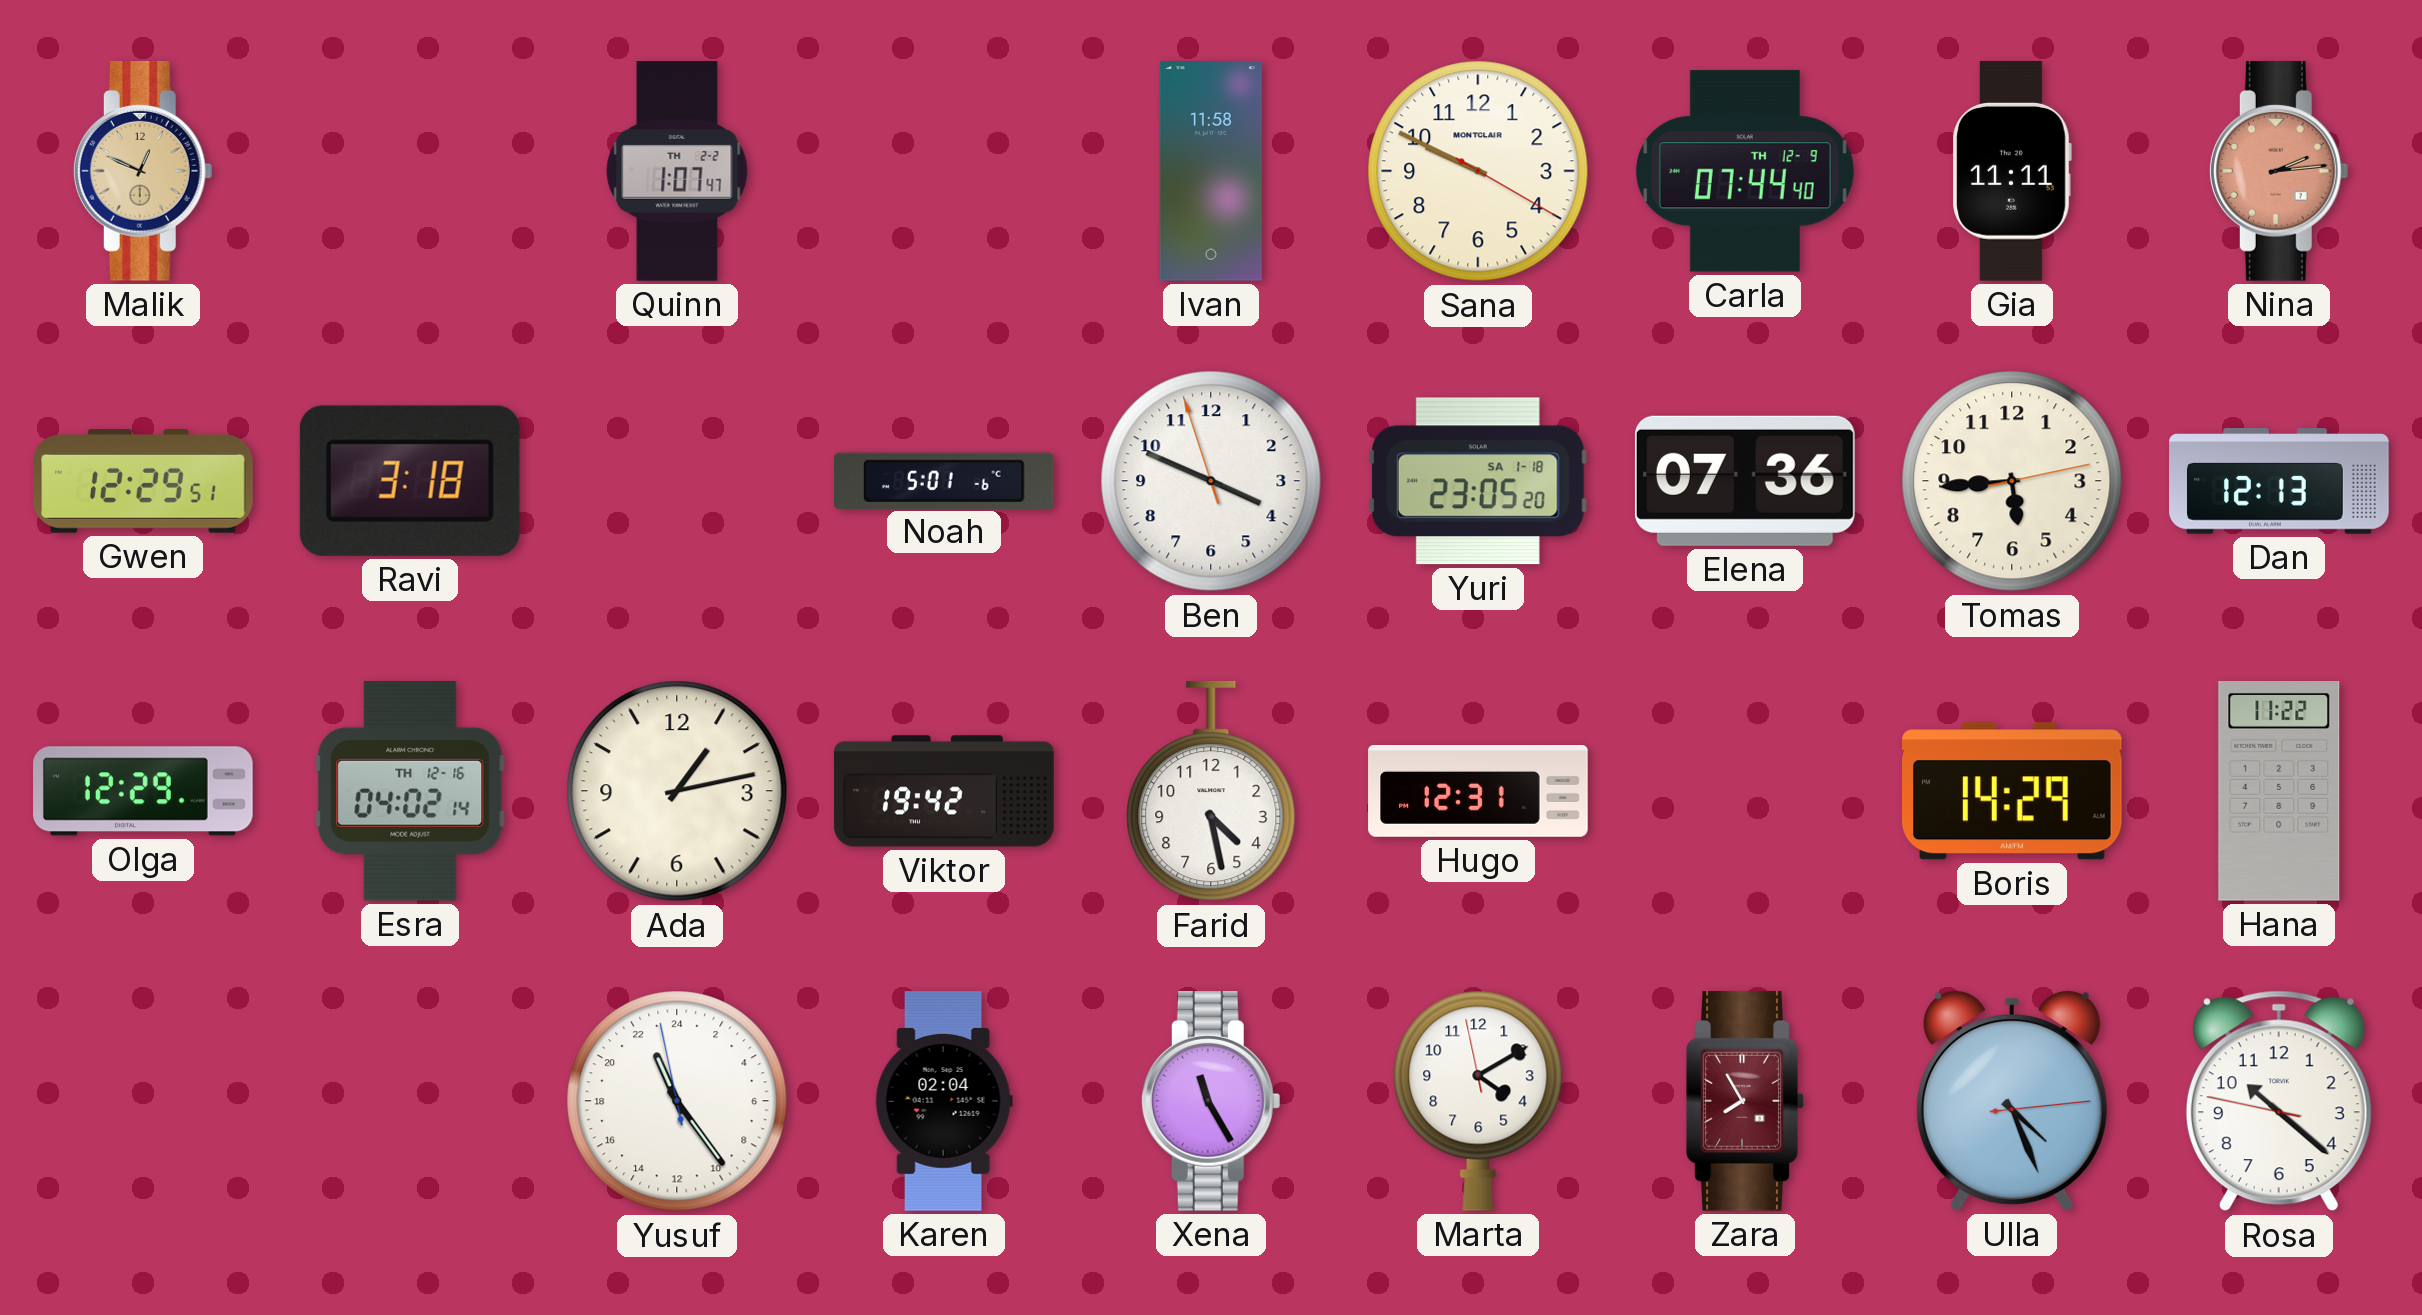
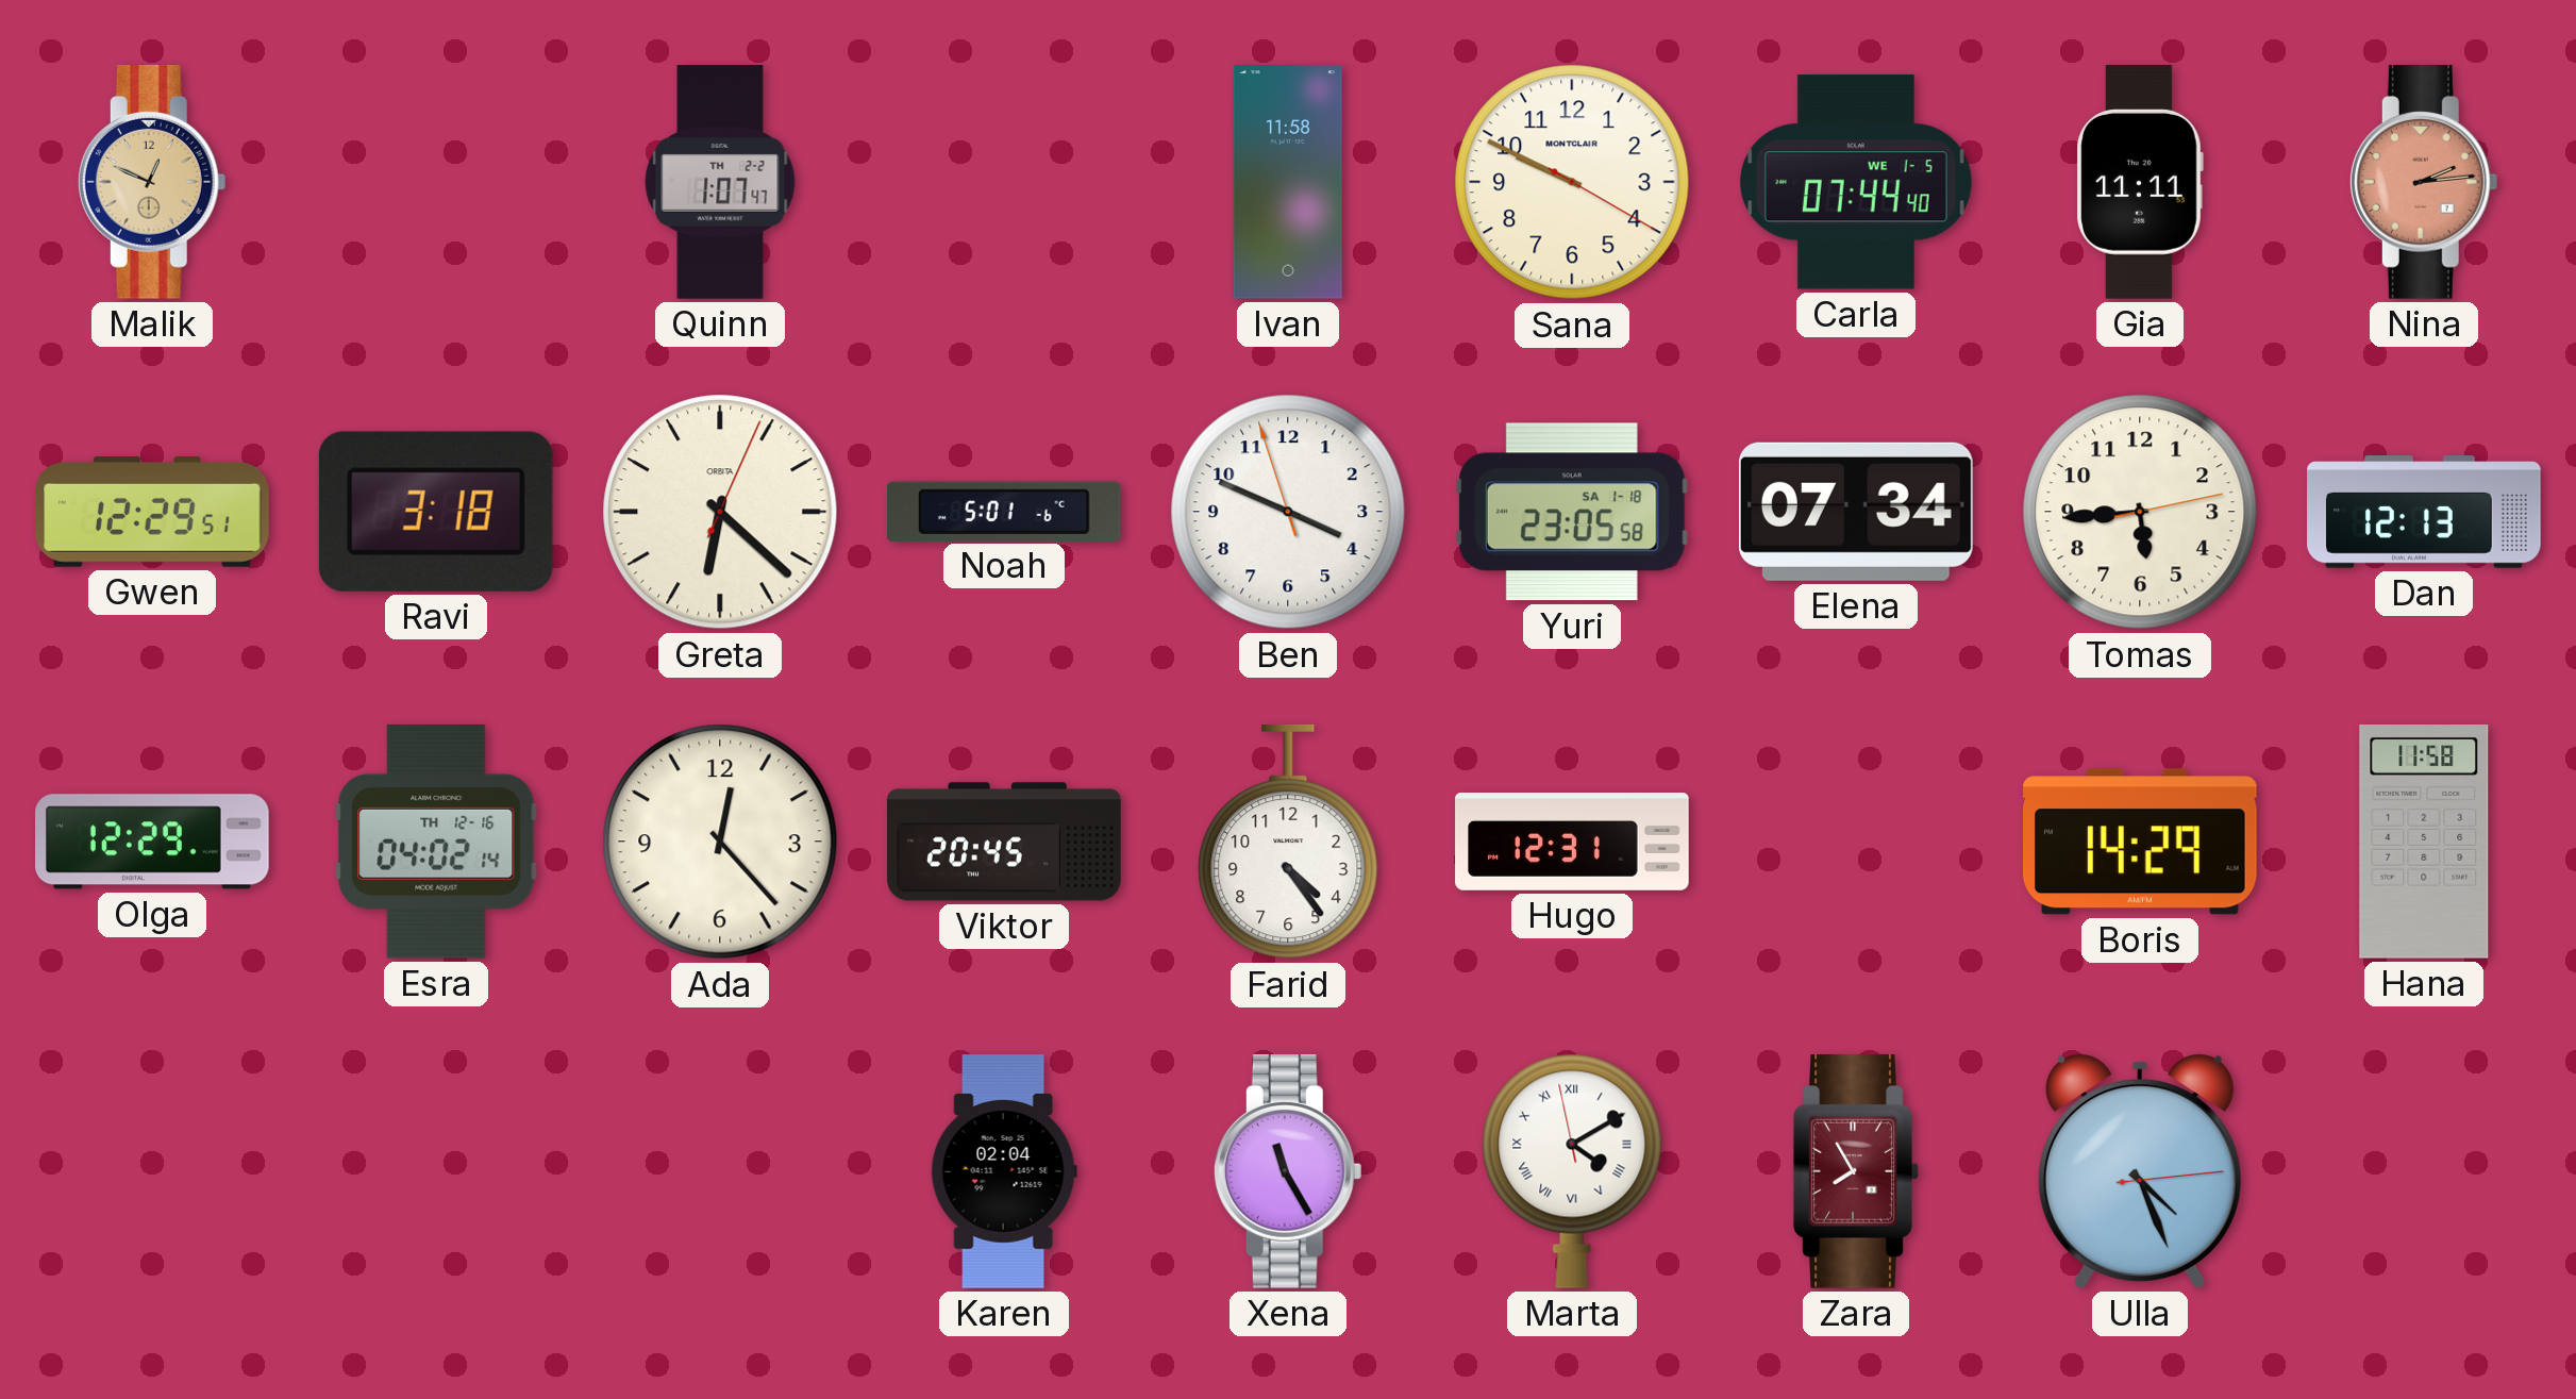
Carla date: TH 12-9 -> WE 1-5
Greta: none -> 6:22
Yuri: 23:05:20 -> 23:05:58
Elena: 07:36 -> 07:34
Ada: 1:13 -> 12:23
Viktor: 19:42 -> 20:45
Farid: 4:28 -> 4:24
Hana: 11:22 -> 11:58
Yusuf: 22:23 -> none
Marta numerals: Arabic -> Roman
Rosa: 10:21 -> none
